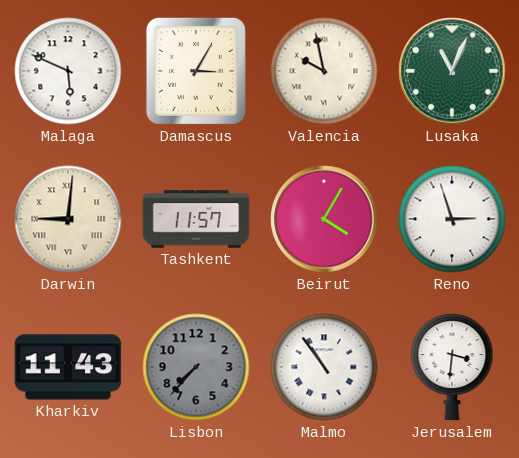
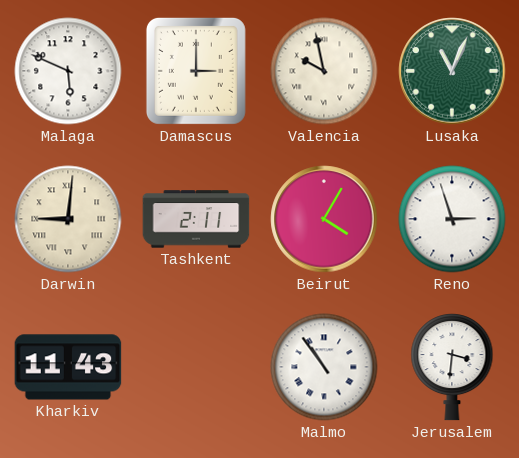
Damascus: 3:05 -> 3:00
Tashkent: 11:57 -> 2:11
Lisbon: 7:37 -> none
